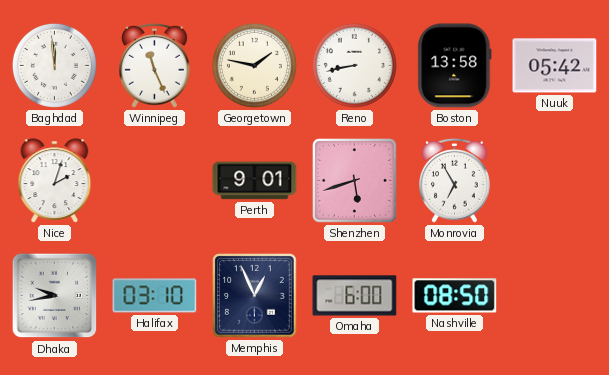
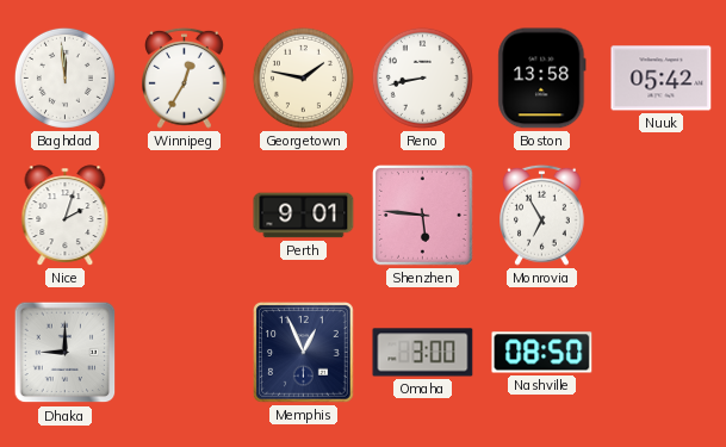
Winnipeg: 11:26 -> 12:35
Shenzhen: 5:42 -> 5:46
Dhaka: 9:43 -> 9:00
Halifax: 03:10 -> none
Omaha: 6:00 -> 3:00
